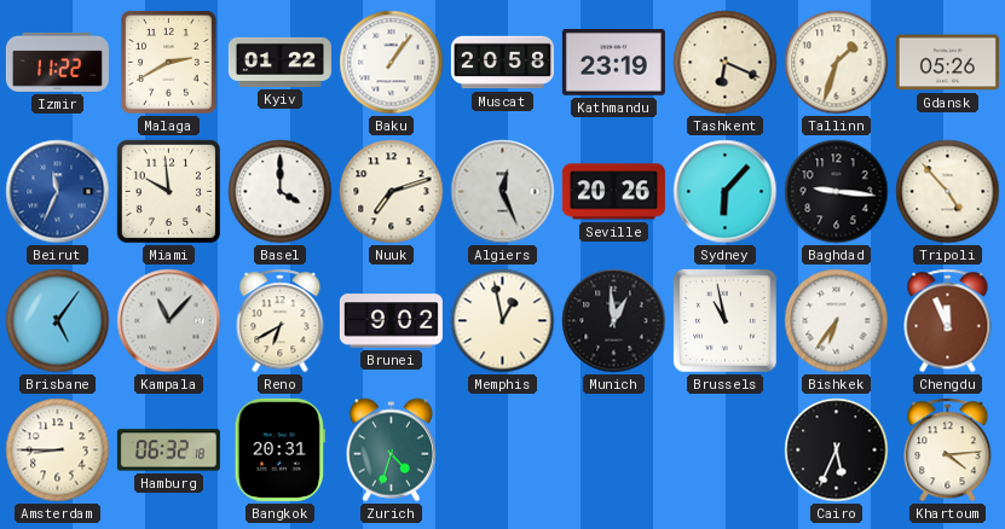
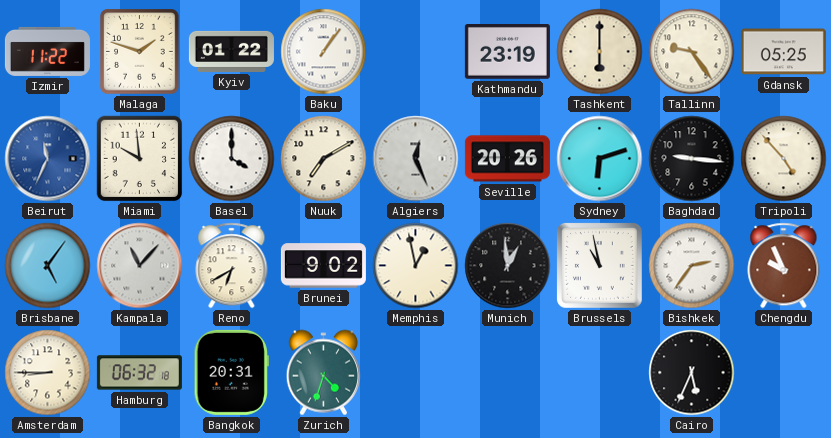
Malaga: 2:40 -> 1:48
Muscat: 20:58 -> none
Tashkent: 6:19 -> 6:00
Tallinn: 1:33 -> 9:24
Gdansk: 05:26 -> 05:25
Nuuk: 7:12 -> 7:10
Sydney: 6:07 -> 6:12
Bishkek: 6:36 -> 2:36
Chengdu: 11:56 -> 9:56
Khartoum: 4:14 -> none
